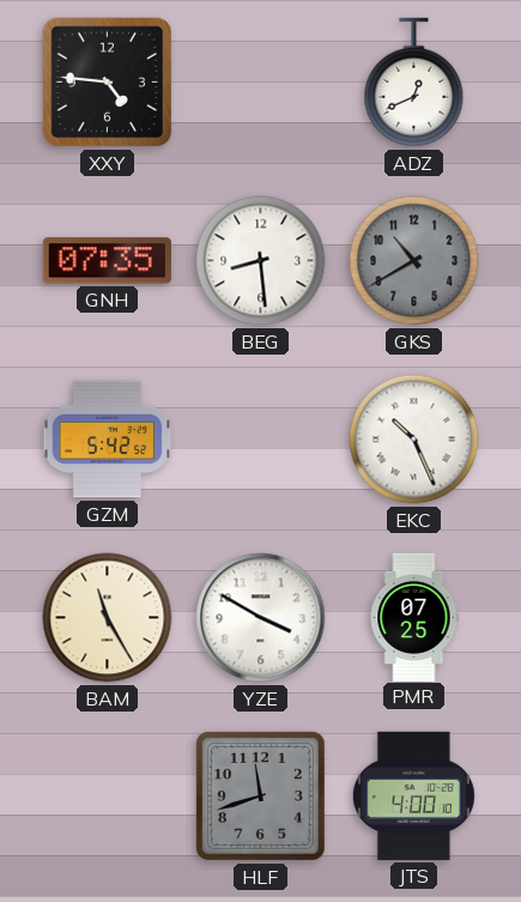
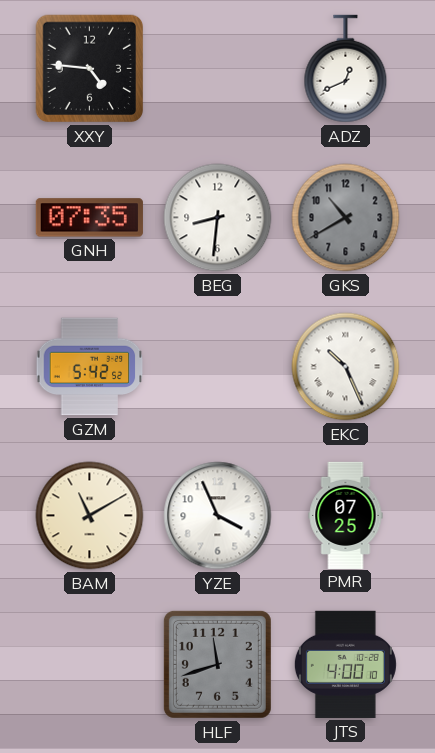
BEG: 8:29 -> 8:31
BAM: 11:25 -> 11:10
YZE: 3:50 -> 3:56
